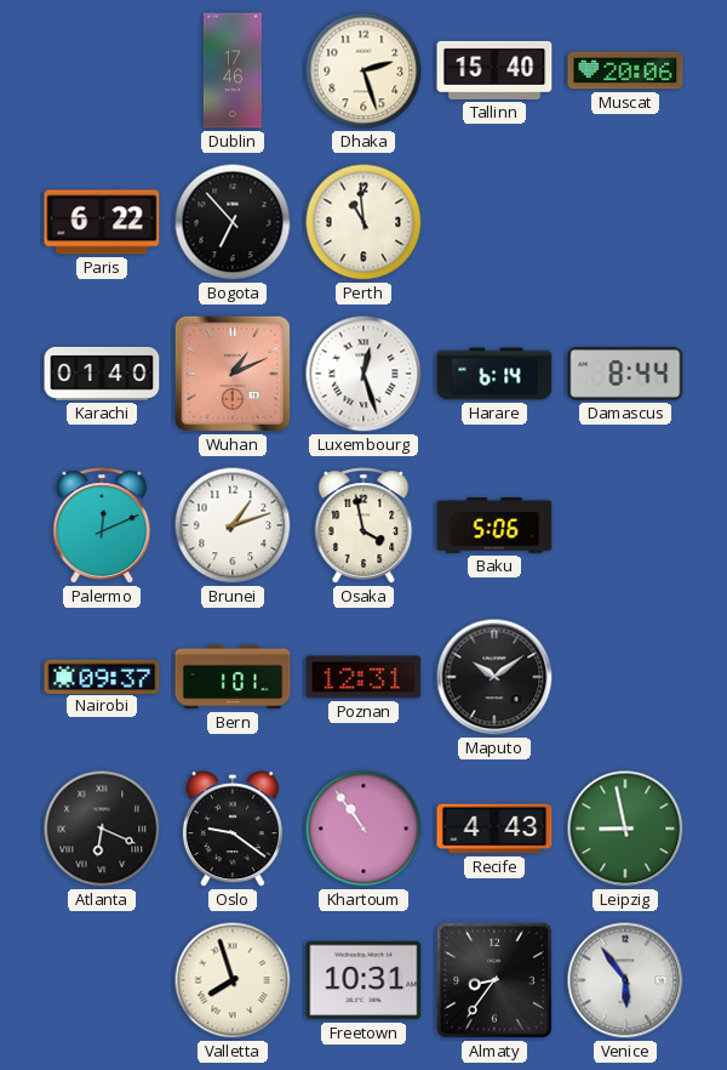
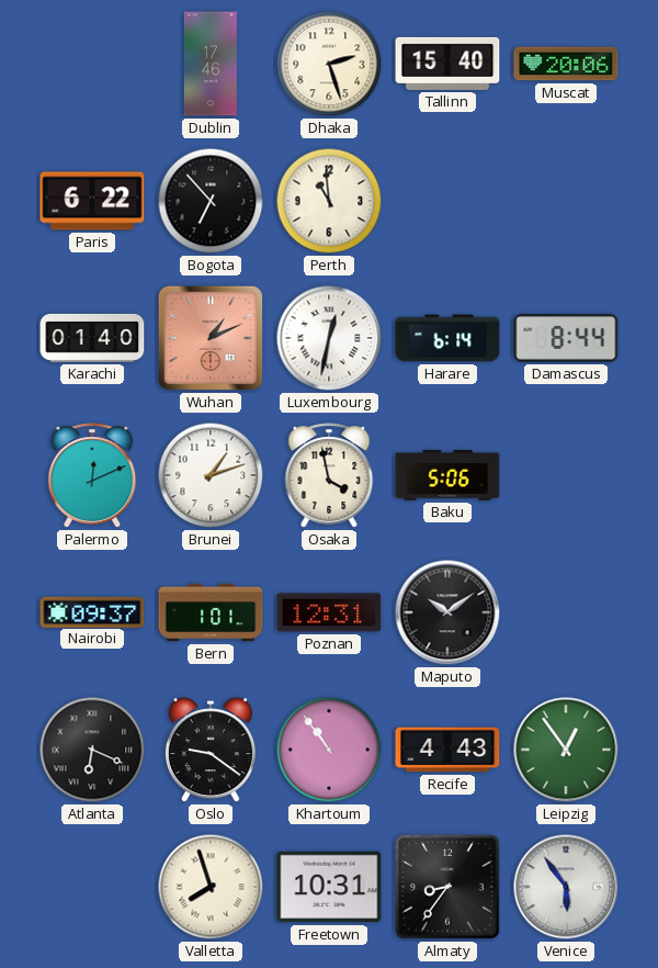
Luxembourg: 12:27 -> 12:32
Leipzig: 8:58 -> 12:54
